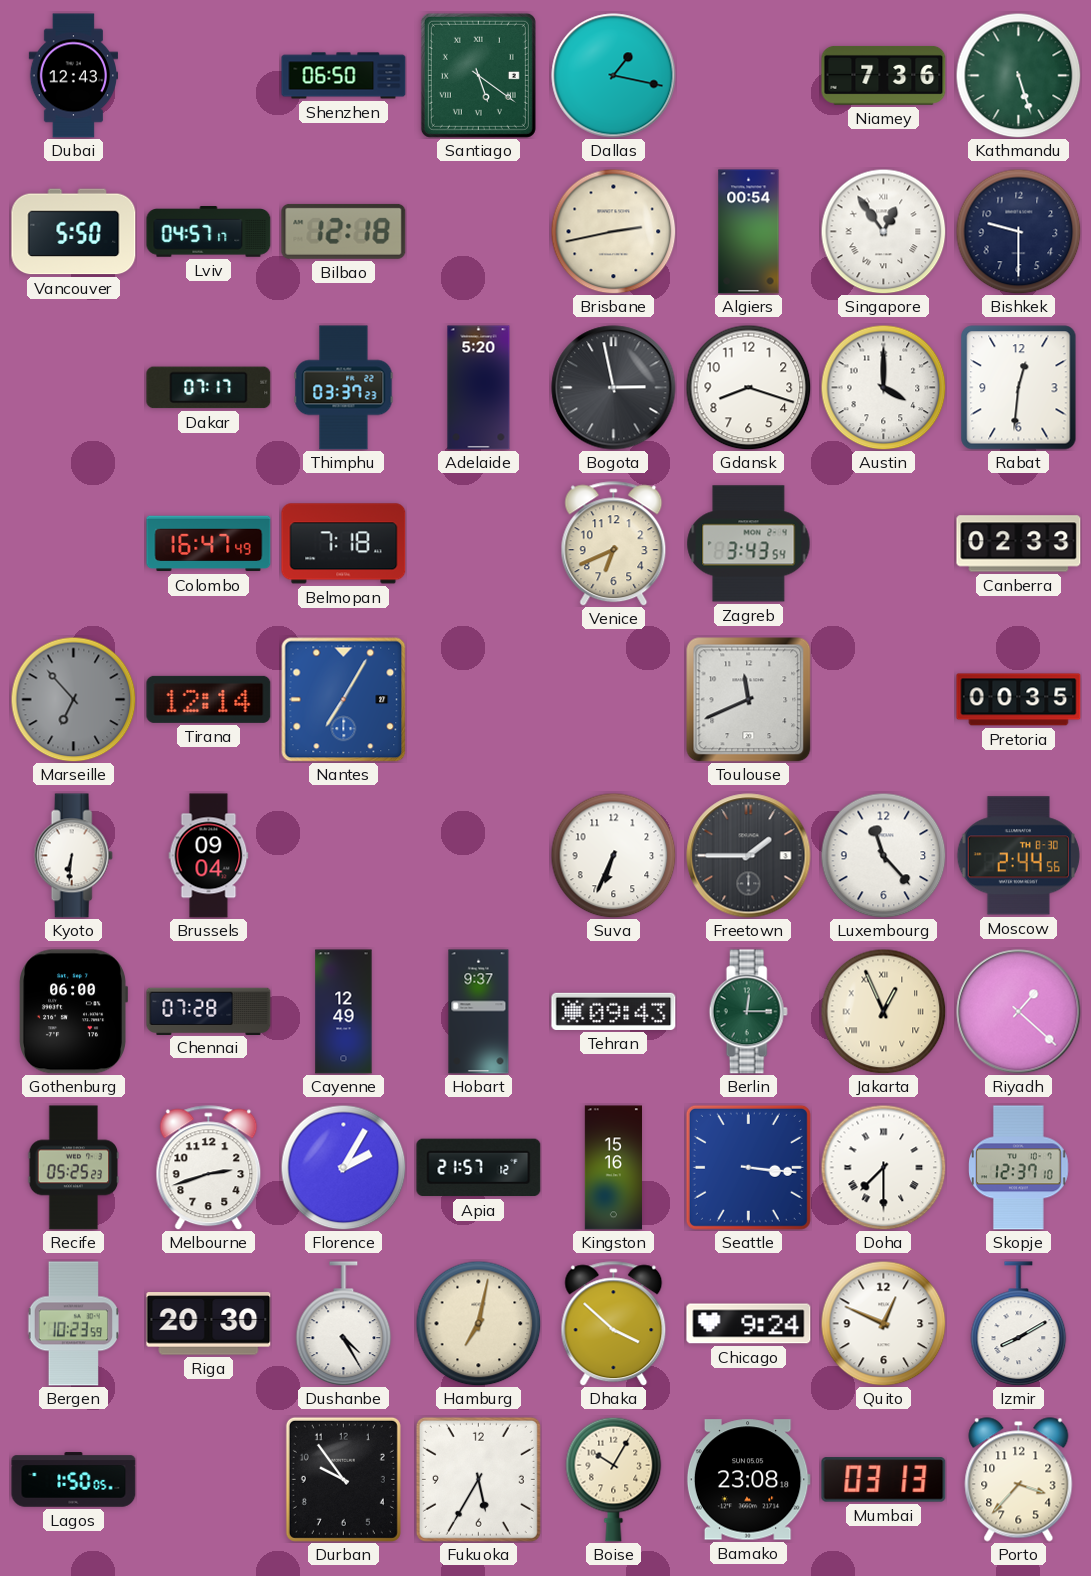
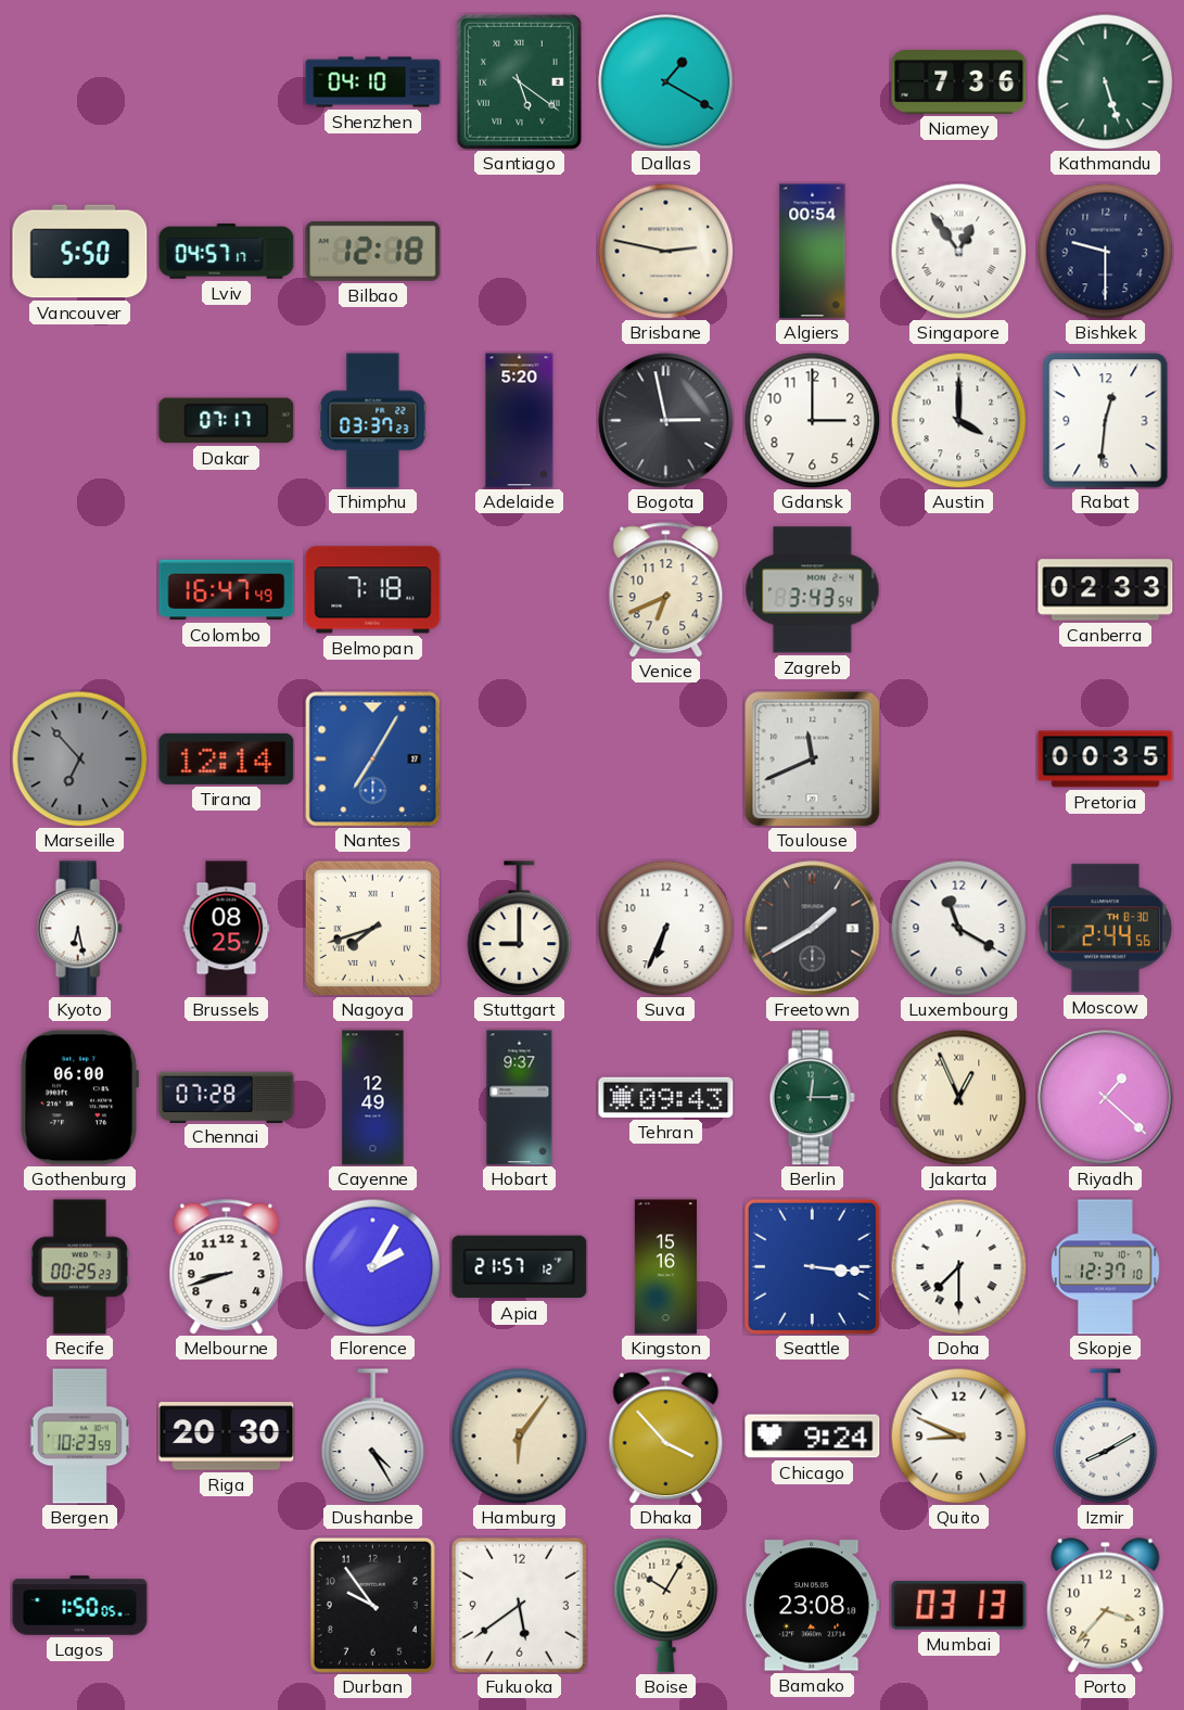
Dubai: 12:43 -> none
Shenzhen: 06:50 -> 04:10
Dallas: 1:17 -> 1:20
Brisbane: 2:43 -> 2:47
Gdansk: 8:18 -> 3:00
Kyoto: 6:31 -> 6:28
Brussels: 09:04 -> 08:25
Nagoya: none -> 7:42
Stuttgart: none -> 9:00
Freetown: 1:45 -> 1:40
Luxembourg: 11:23 -> 11:20
Recife: 05:25 -> 00:25
Melbourne: 2:42 -> 8:42
Hamburg: 7:02 -> 6:06
Dhaka: 3:52 -> 3:53
Quito: 12:49 -> 8:49
Fukuoka: 5:35 -> 5:39
